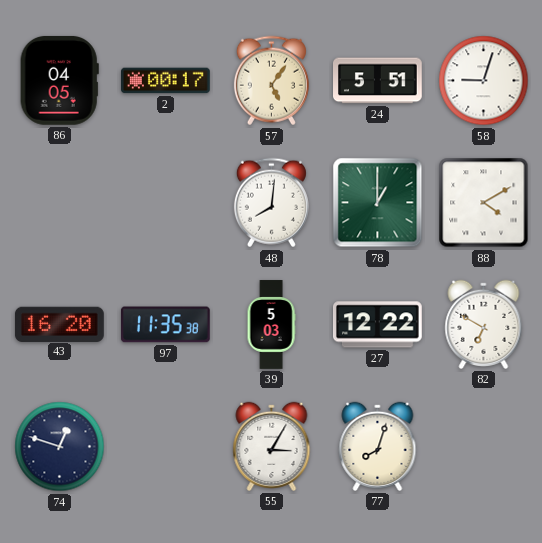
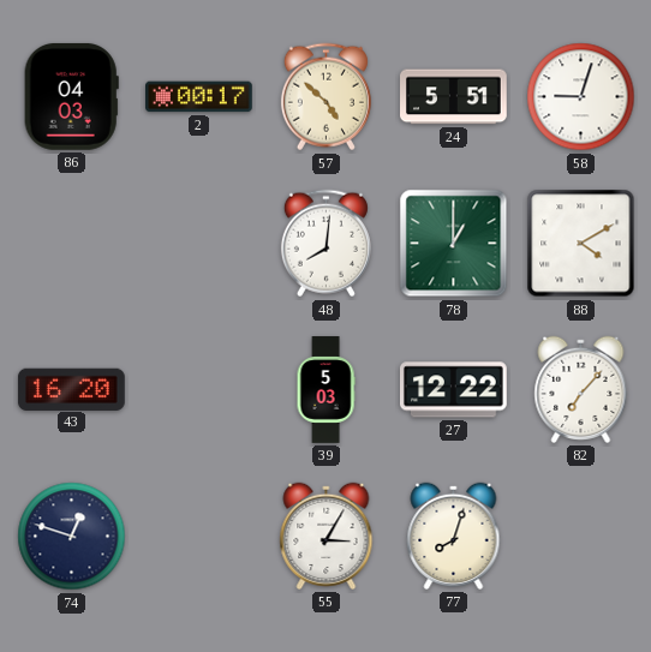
86: 04:05 -> 04:03
57: 5:06 -> 4:52
97: 11:35 -> none
82: 6:50 -> 7:07
